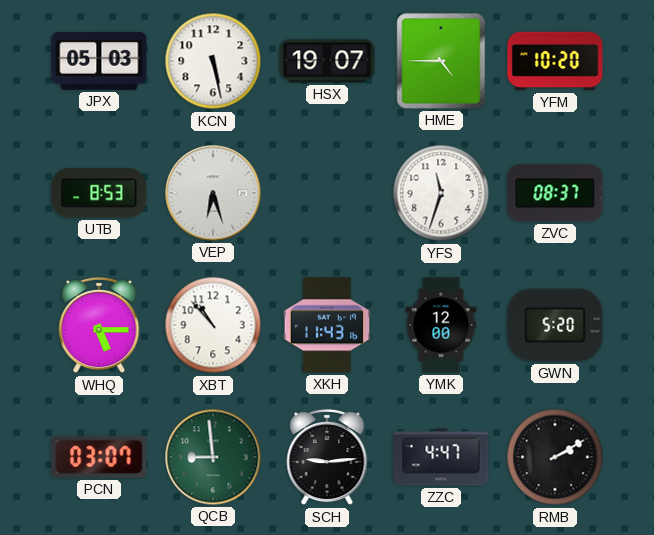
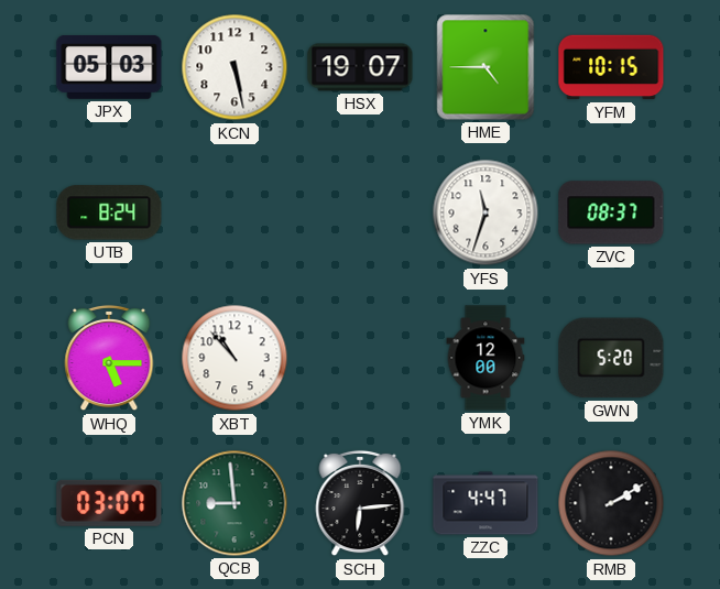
YFM: 10:20 -> 10:15
UTB: 8:53 -> 8:24
VEP: 6:27 -> none
XKH: 11:43 -> none
SCH: 9:14 -> 6:14
